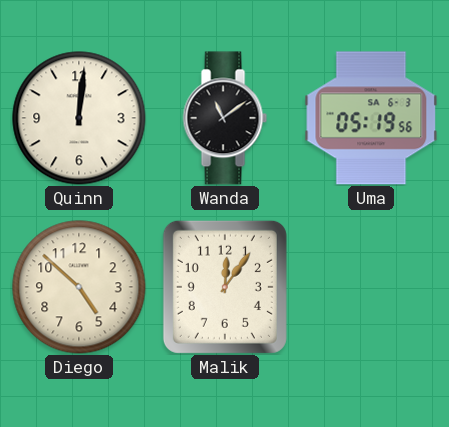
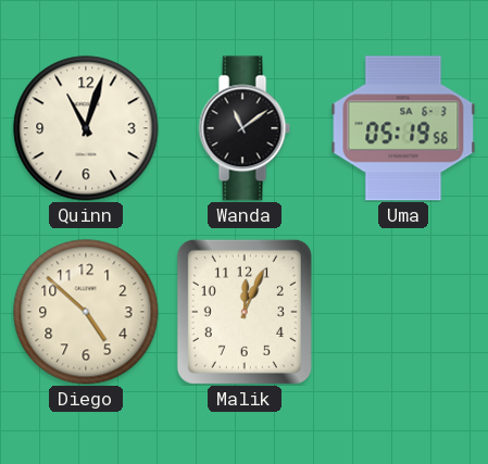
Quinn: 12:01 -> 11:03
Malik: 12:06 -> 12:04
